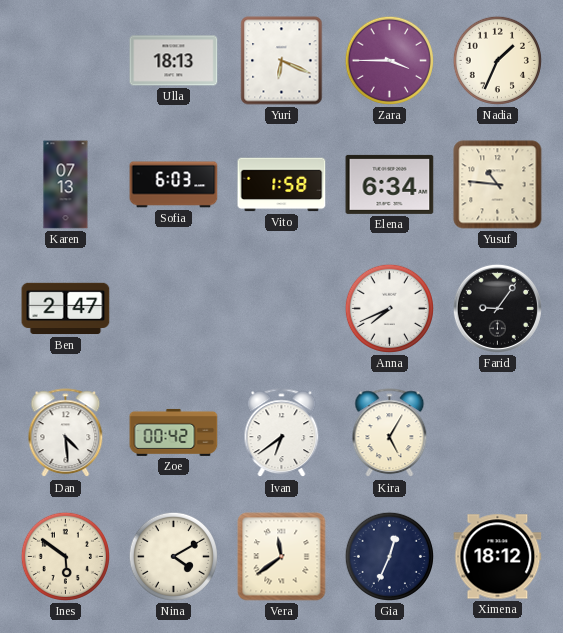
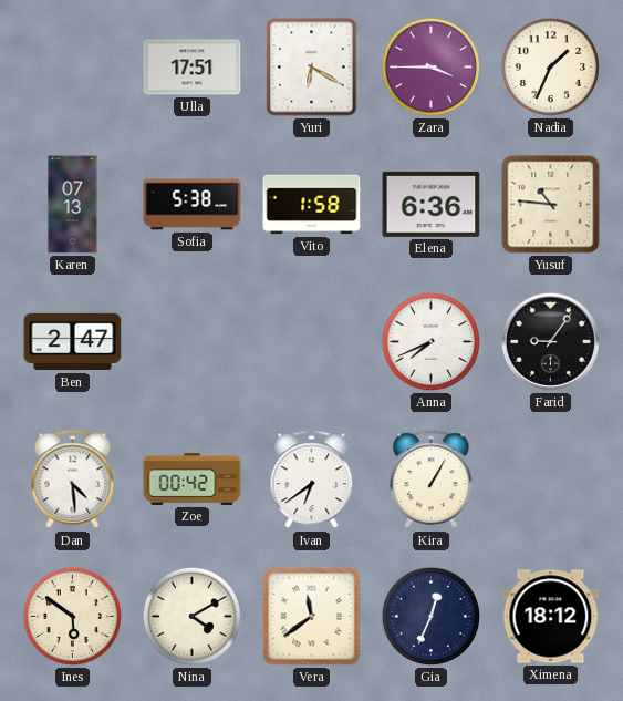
Ulla: 18:13 -> 17:51
Yuri: 6:19 -> 6:20
Sofia: 6:03 -> 5:38
Elena: 6:34 -> 6:36
Kira: 5:05 -> 1:05
